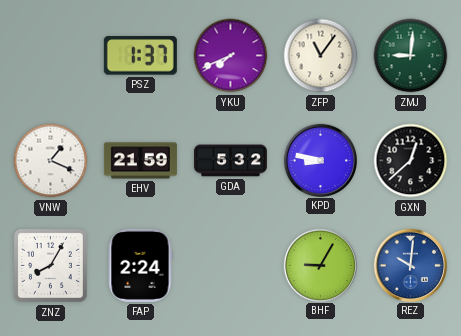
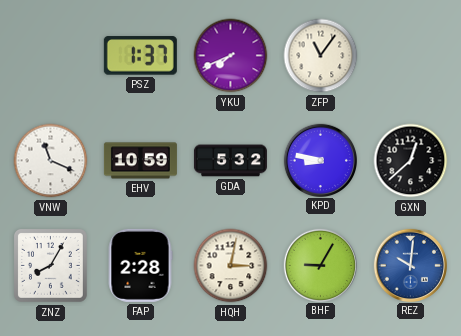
ZMJ: 9:01 -> none
VNW: 1:19 -> 11:19
EHV: 21:59 -> 10:59
FAP: 2:24 -> 2:28
HQH: none -> 3:02
